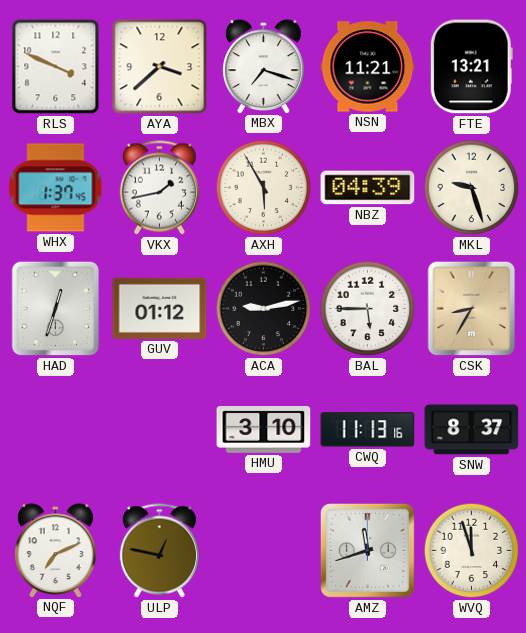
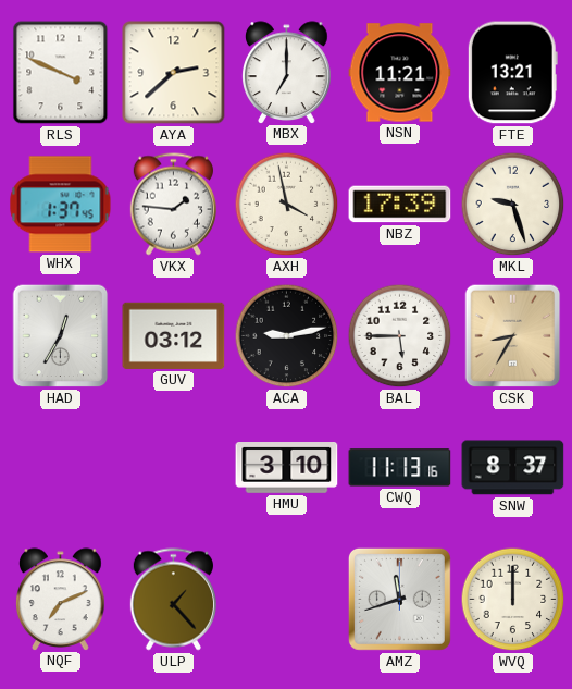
AYA: 3:38 -> 2:38
MBX: 7:18 -> 7:00
VKX: 1:43 -> 1:46
AXH: 5:55 -> 3:58
NBZ: 04:39 -> 17:39
HAD: 12:33 -> 12:35
GUV: 01:12 -> 03:12
ULP: 12:47 -> 1:23
WVQ: 11:57 -> 12:00
